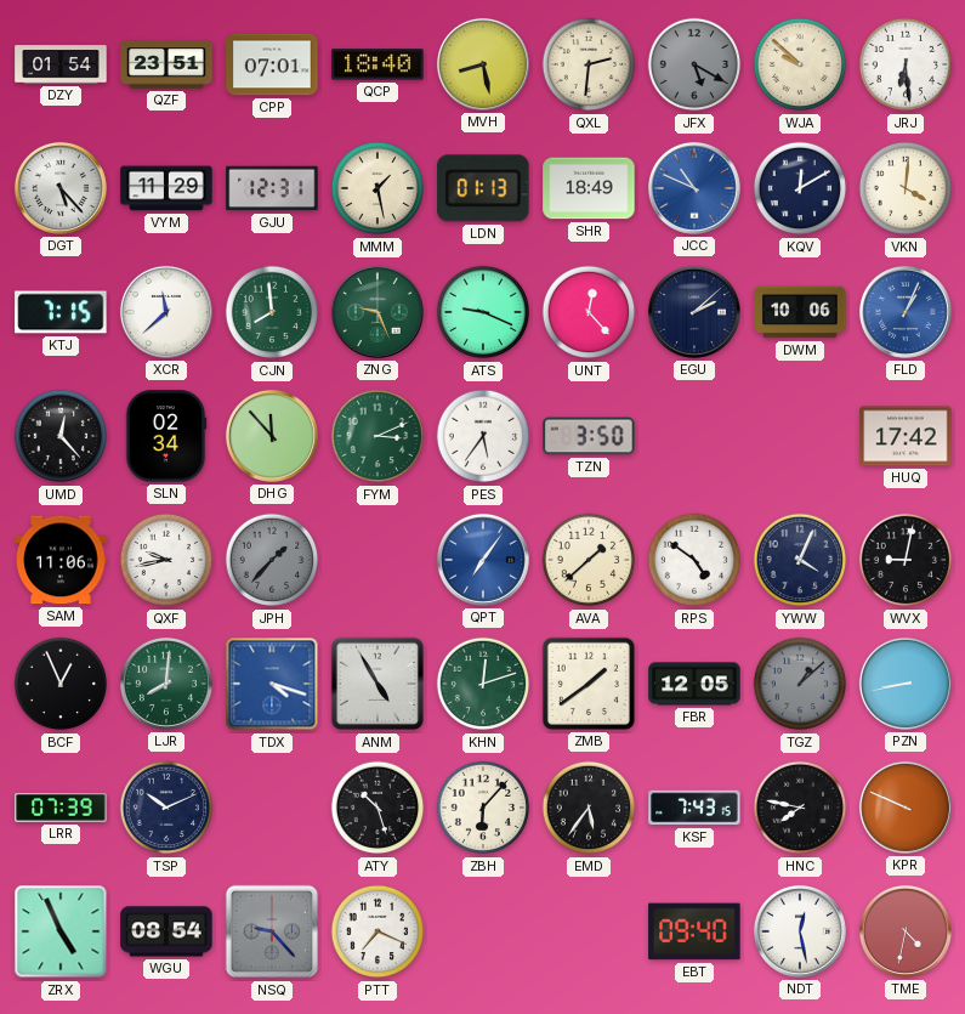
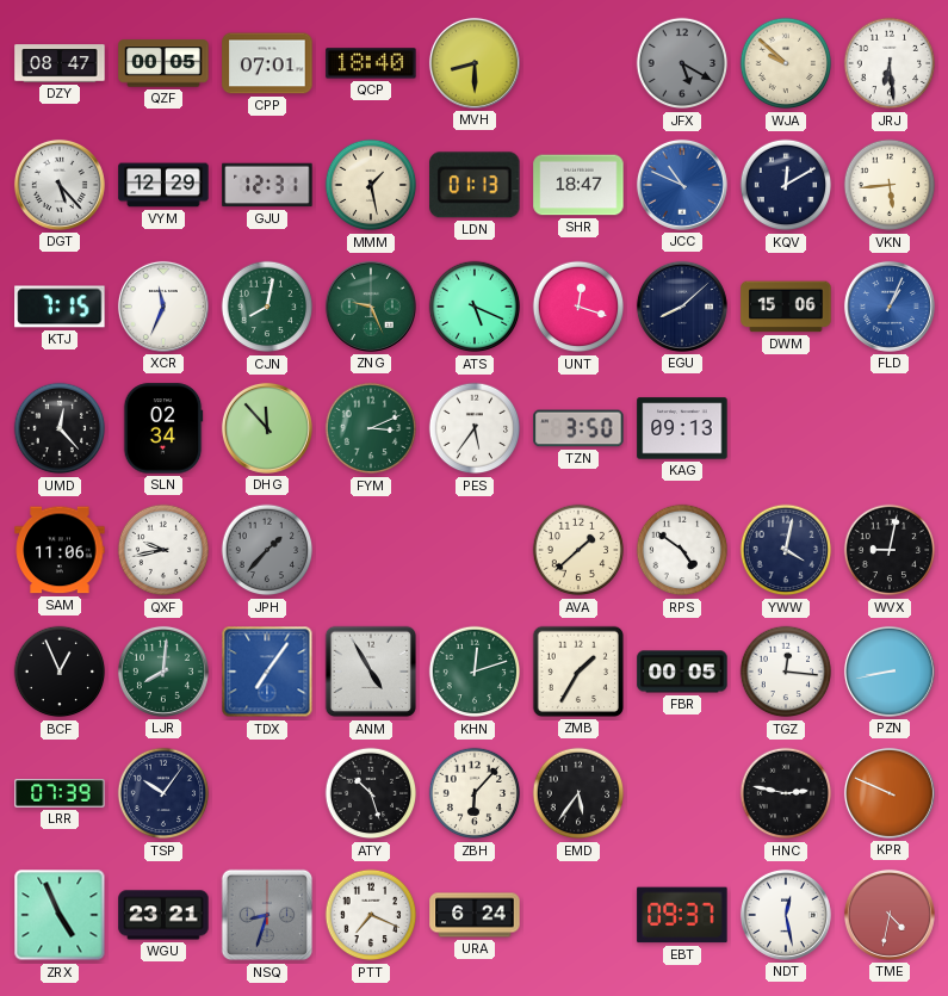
DZY: 01:54 -> 08:47
QZF: 23:51 -> 00:05
MVH: 8:28 -> 8:30
QXL: 2:31 -> none
VYM: 11:29 -> 12:29
SHR: 18:49 -> 18:47
VKN: 4:01 -> 5:44
XCR: 11:38 -> 11:34
CJN: 7:59 -> 8:02
ATS: 9:19 -> 5:19
UNT: 12:23 -> 12:18
EGU: 2:08 -> 8:08
DWM: 10:06 -> 15:06
KAG: none -> 09:13
HUQ: 17:42 -> none
QPT: 7:06 -> none
YWW: 4:04 -> 4:02
TDX: 4:18 -> 7:06
ZMB: 1:39 -> 1:35
FBR: 12:05 -> 00:05
TGZ: 1:08 -> 12:16
TGZ dial: grey -> white
TSP: 10:11 -> 10:06
KSF: 7:43 -> none
HNC: 7:47 -> 2:47
WGU: 08:54 -> 23:21
NSQ: 9:23 -> 8:33
URA: none -> 6:24
EBT: 09:40 -> 09:37
